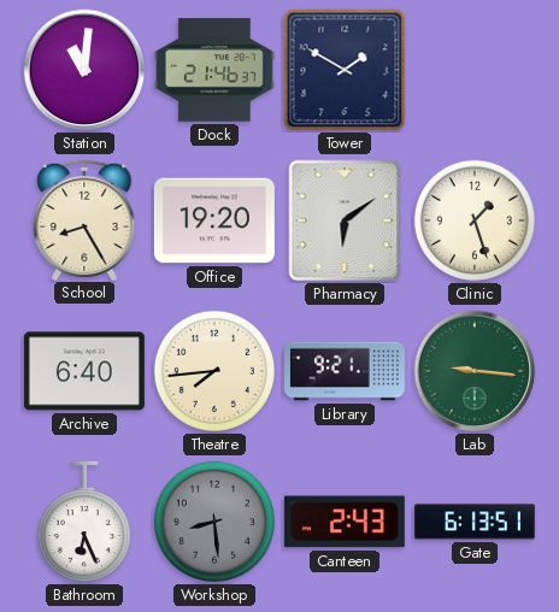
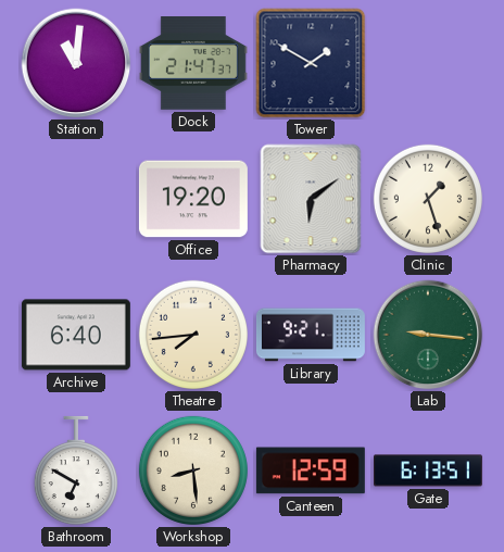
Dock: 21:46 -> 21:47
School: 8:25 -> none
Bathroom: 6:26 -> 6:50
Workshop dial: grey -> cream
Canteen: 2:43 -> 12:59
